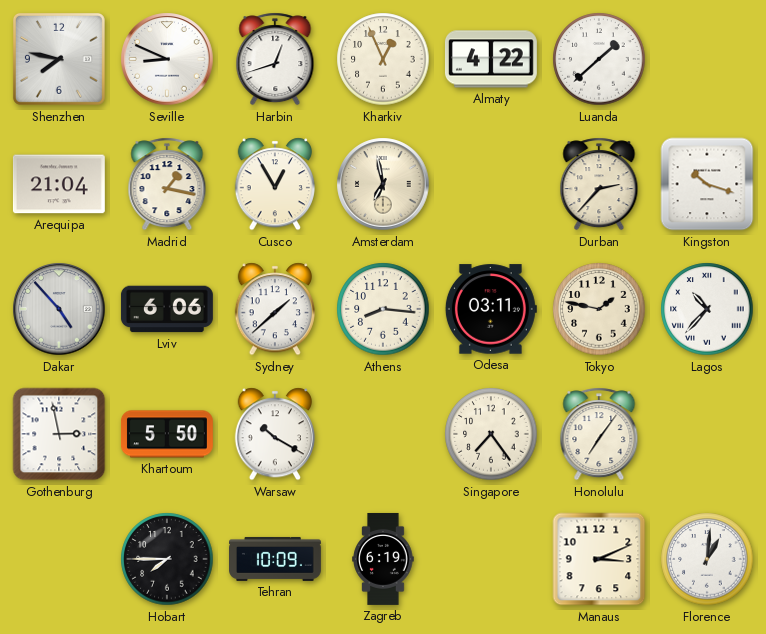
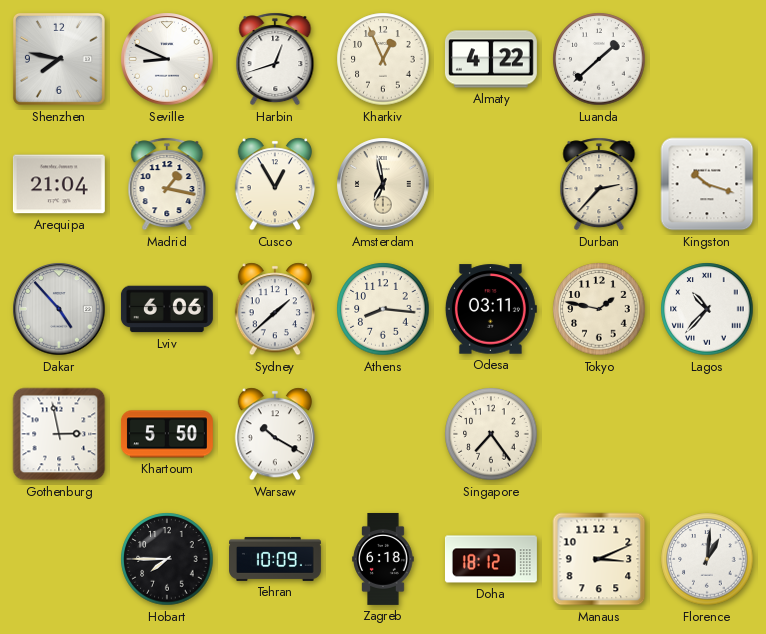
Honolulu: 7:06 -> none
Zagreb: 6:19 -> 6:18
Doha: none -> 18:12
